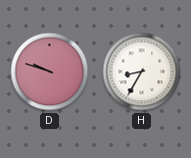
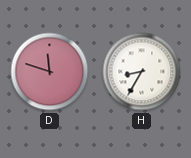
D: 9:48 -> 11:48
